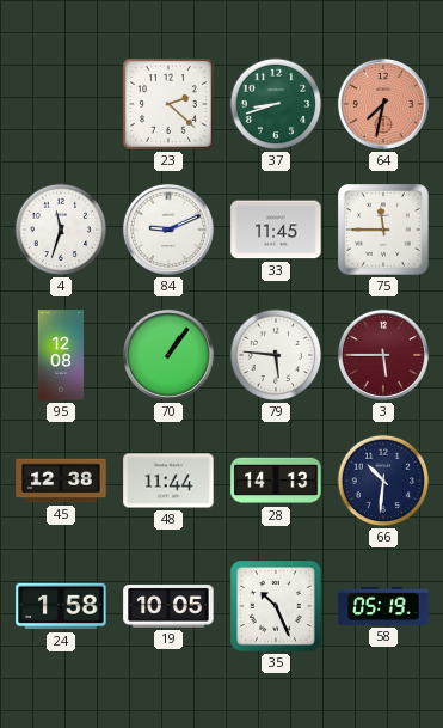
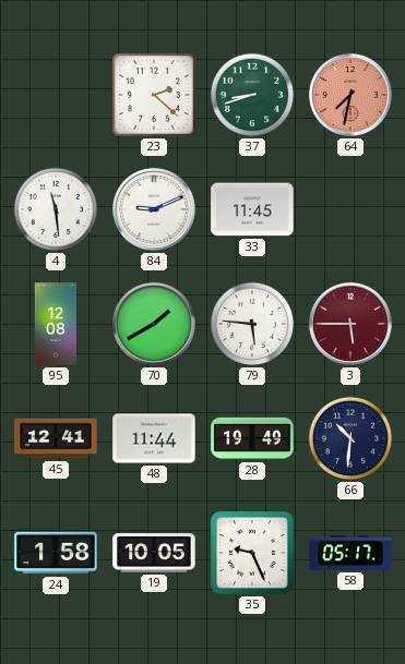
4: 11:33 -> 11:29
75: 11:45 -> none
70: 1:06 -> 1:40
45: 12:38 -> 12:41
28: 14:13 -> 19:49
35: 10:26 -> 9:26
58: 05:19 -> 05:17
